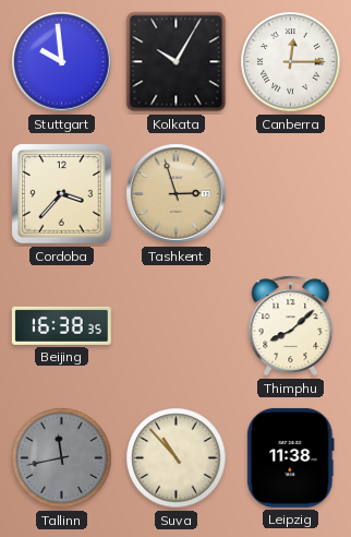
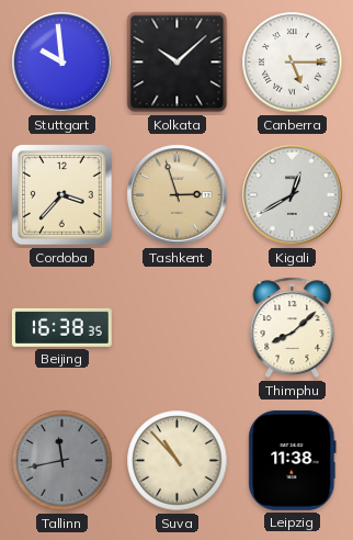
Kolkata: 10:05 -> 10:08
Canberra: 12:15 -> 5:15
Kigali: none -> 12:40
